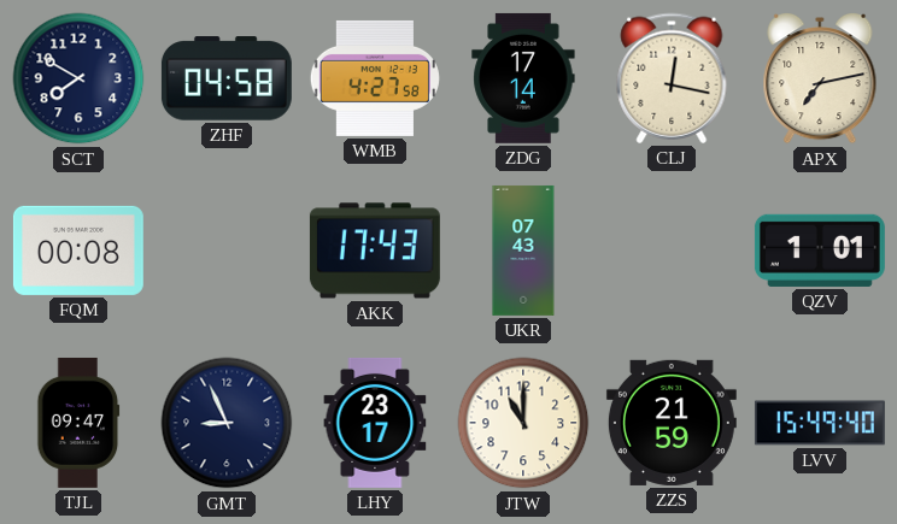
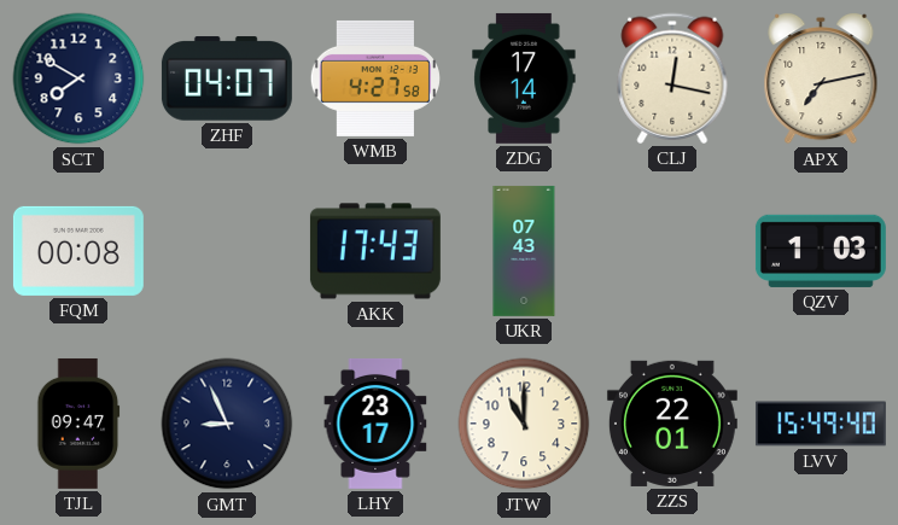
ZHF: 04:58 -> 04:07
QZV: 1:01 -> 1:03
ZZS: 21:59 -> 22:01
